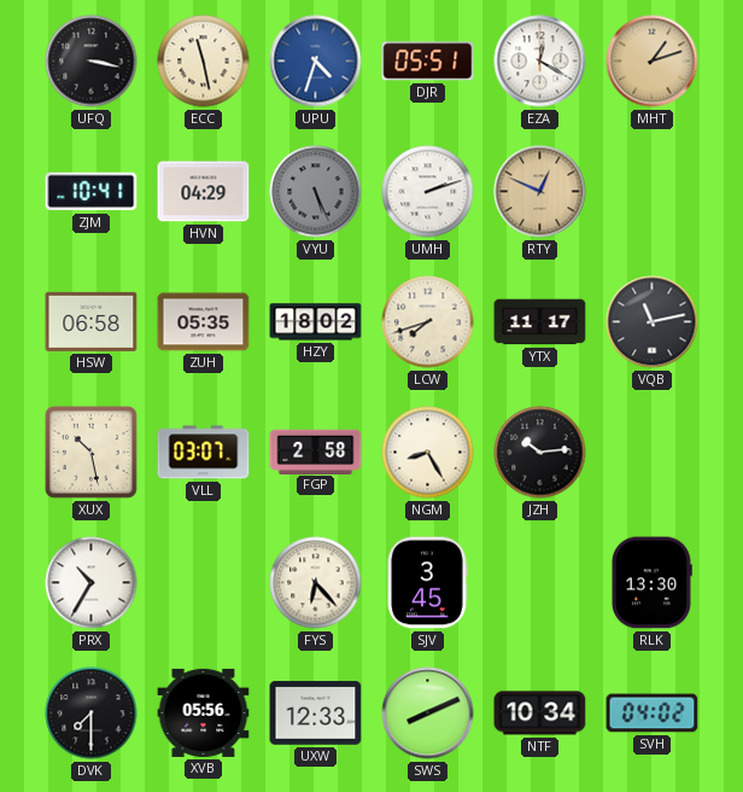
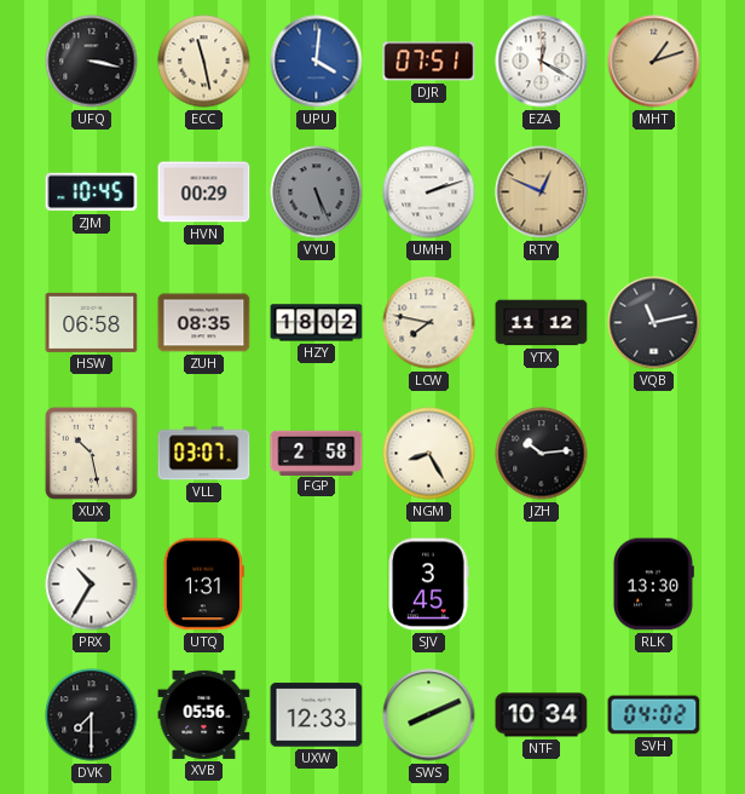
UPU: 4:33 -> 4:01
DJR: 05:51 -> 07:51
ZJM: 10:41 -> 10:45
HVN: 04:29 -> 00:29
ZUH: 05:35 -> 08:35
LCW: 7:42 -> 7:47
YTX: 11:17 -> 11:12
UTQ: none -> 1:31
FYS: 6:23 -> none
